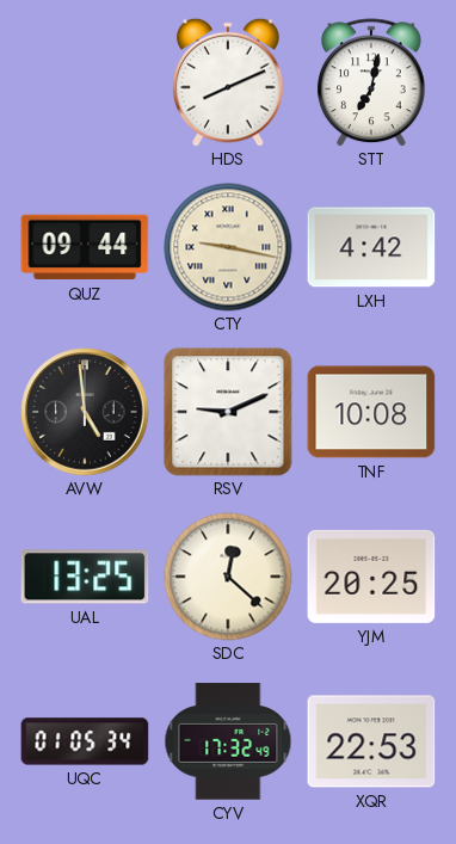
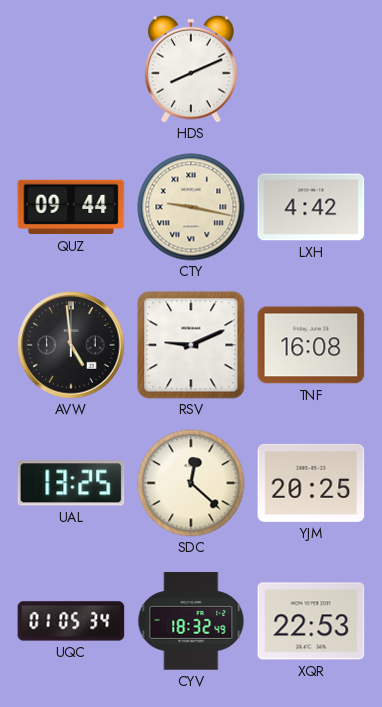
STT: 7:02 -> none
TNF: 10:08 -> 16:08
CYV: 17:32 -> 18:32
